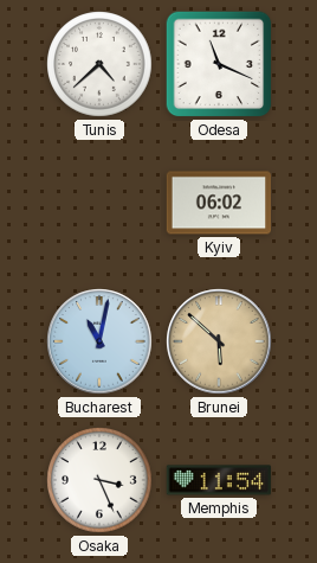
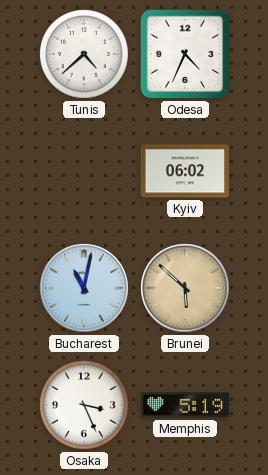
Odesa: 11:19 -> 4:34
Memphis: 11:54 -> 5:19
